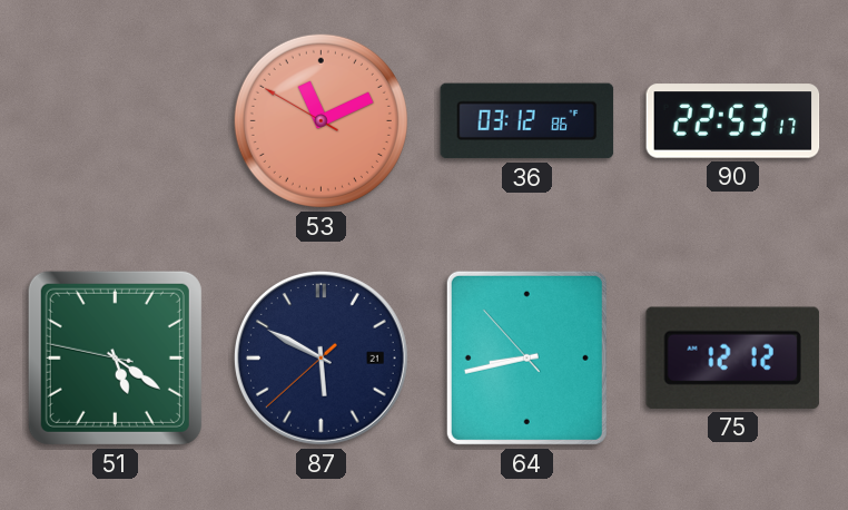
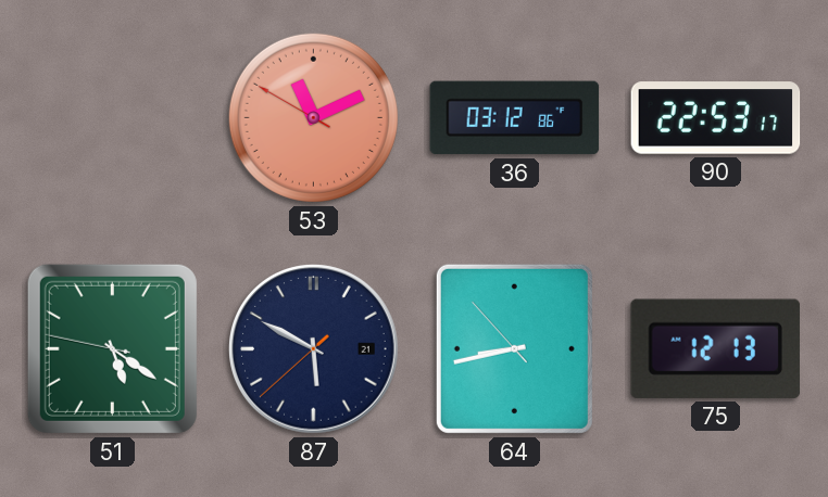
75: 12:12 -> 12:13
